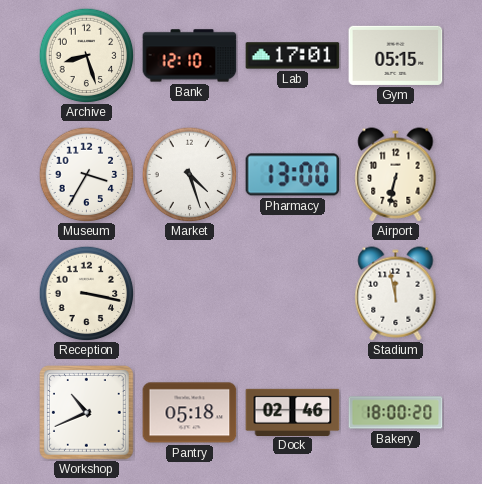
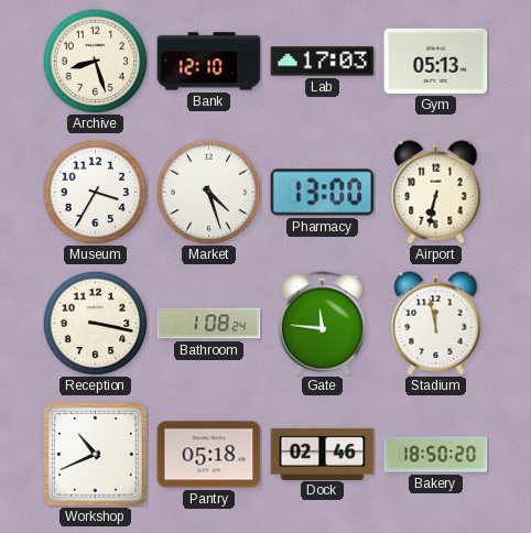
Lab: 17:01 -> 17:03
Gym: 05:15 -> 05:13
Bathroom: none -> 1:08
Gate: none -> 11:46
Bakery: 18:00 -> 18:50
